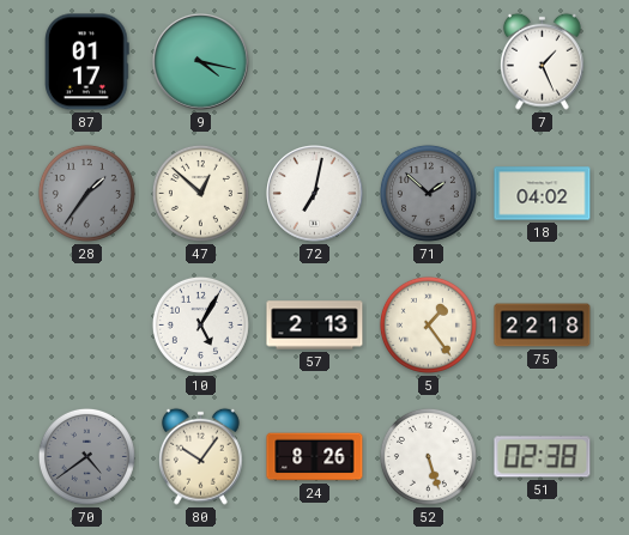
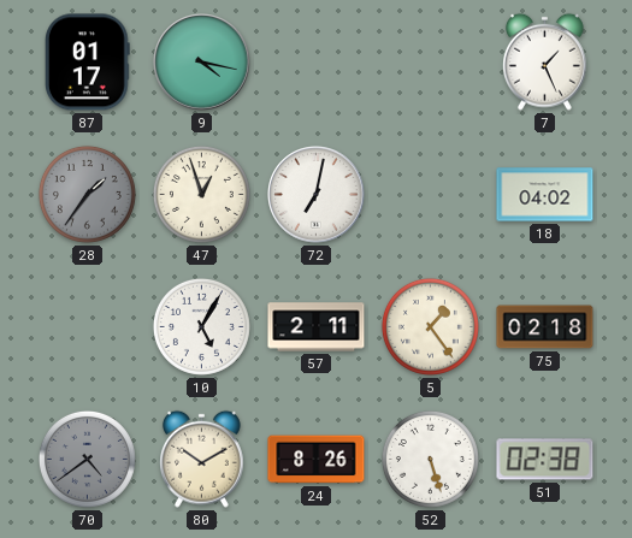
47: 12:52 -> 12:57
71: 1:52 -> none
57: 2:13 -> 2:11
75: 22:18 -> 02:18
80: 10:06 -> 10:10
